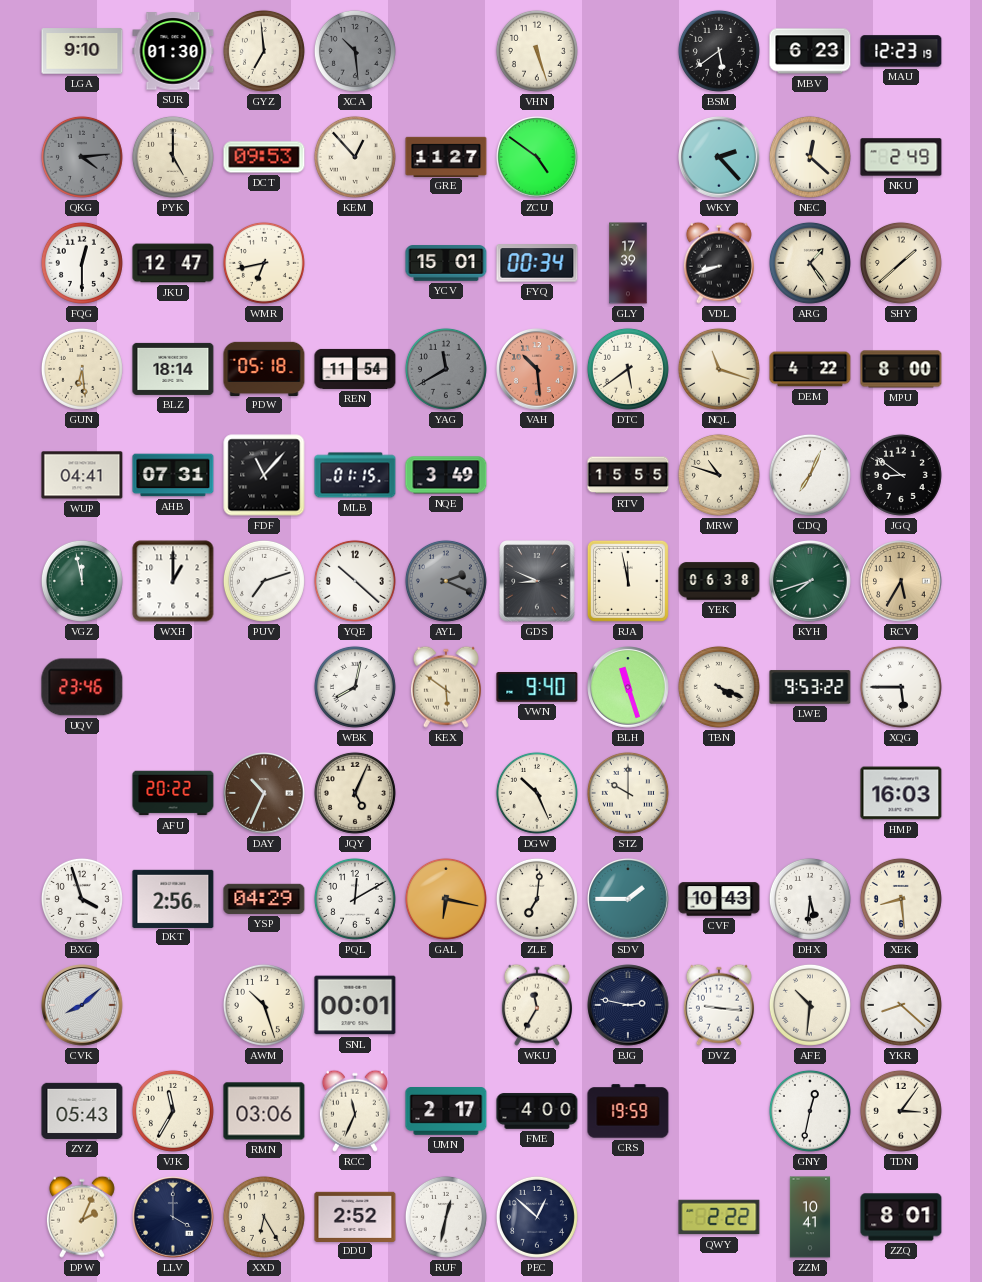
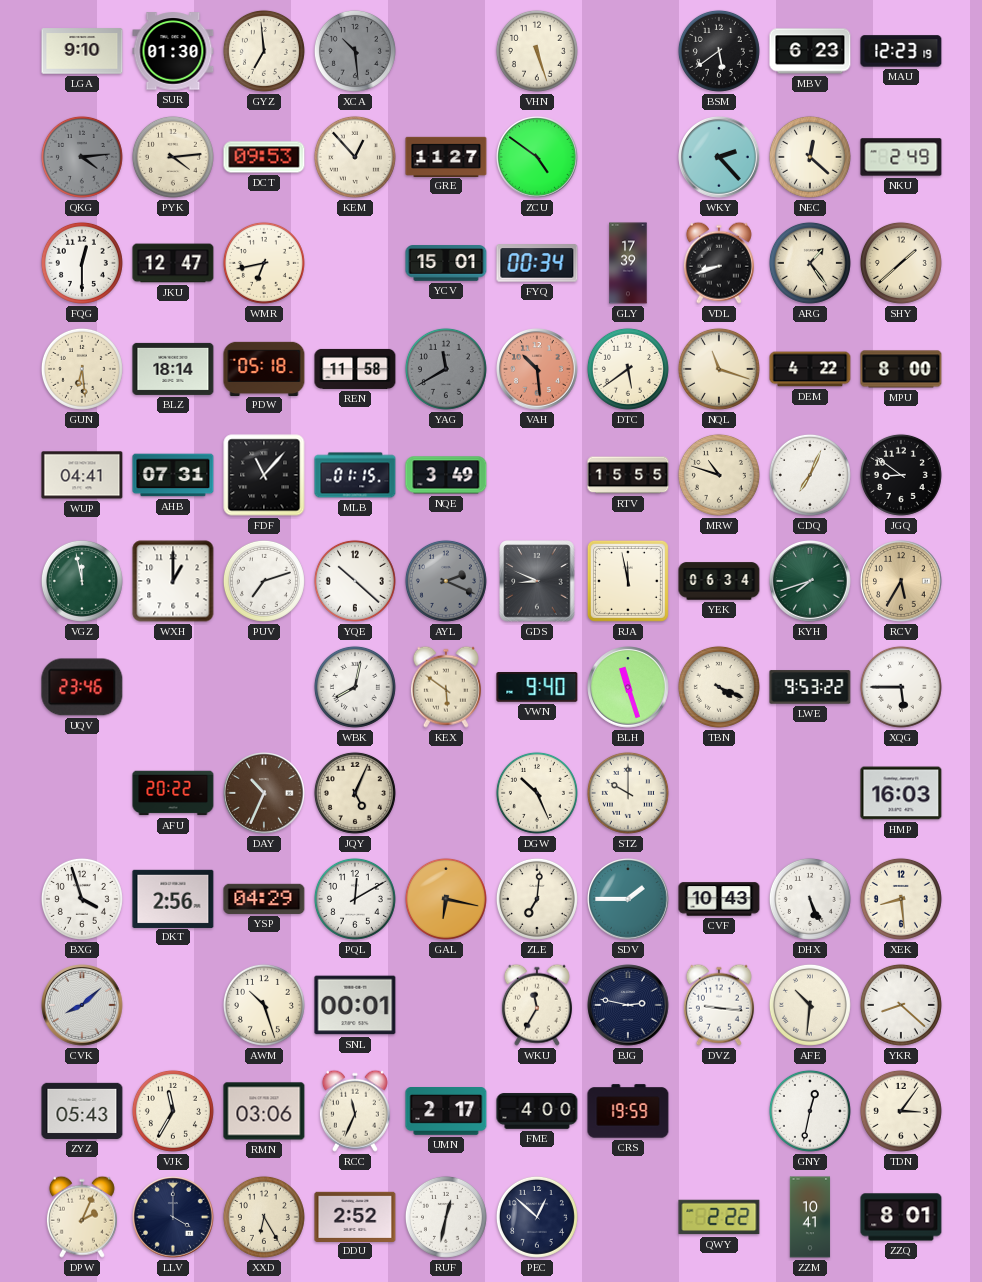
PYK: 5:00 -> 4:14
REN: 11:54 -> 11:58
YEK: 06:38 -> 06:34
DHX: 5:31 -> 5:26
